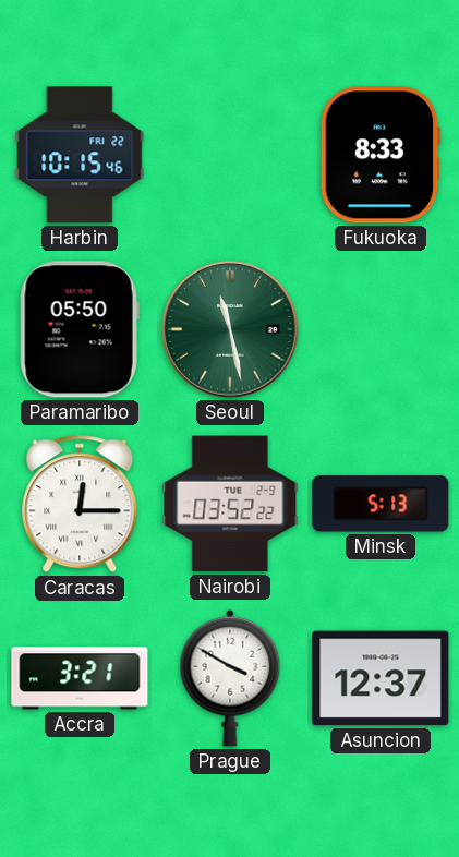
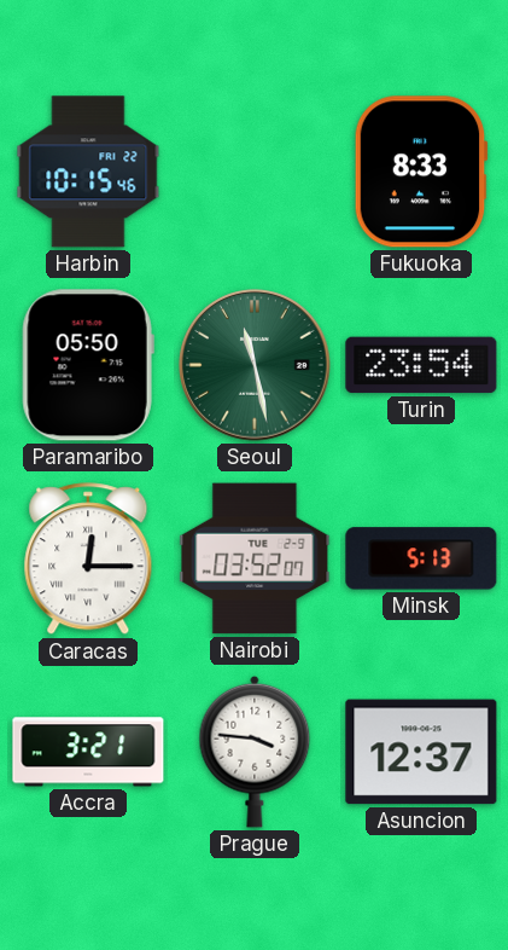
Turin: none -> 23:54
Nairobi: 03:52:22 -> 03:52:07
Prague: 3:50 -> 3:46
